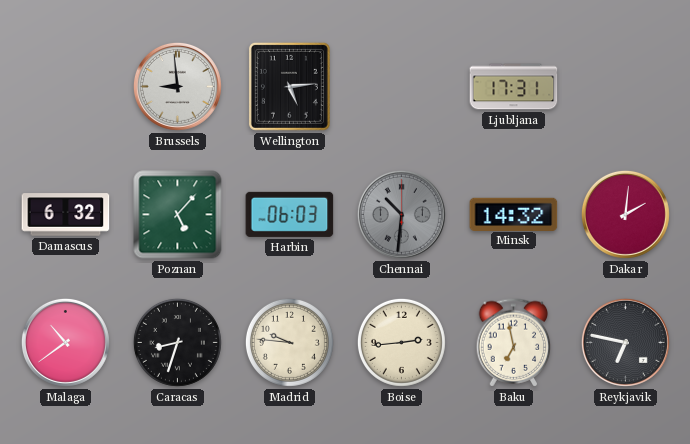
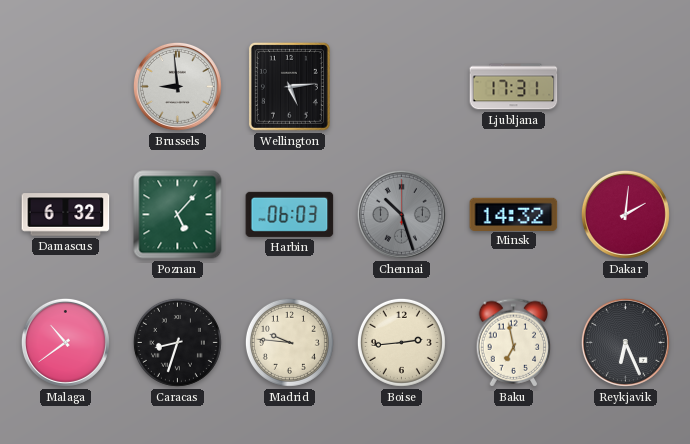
Chennai: 10:31 -> 10:27
Reykjavik: 6:47 -> 6:26
